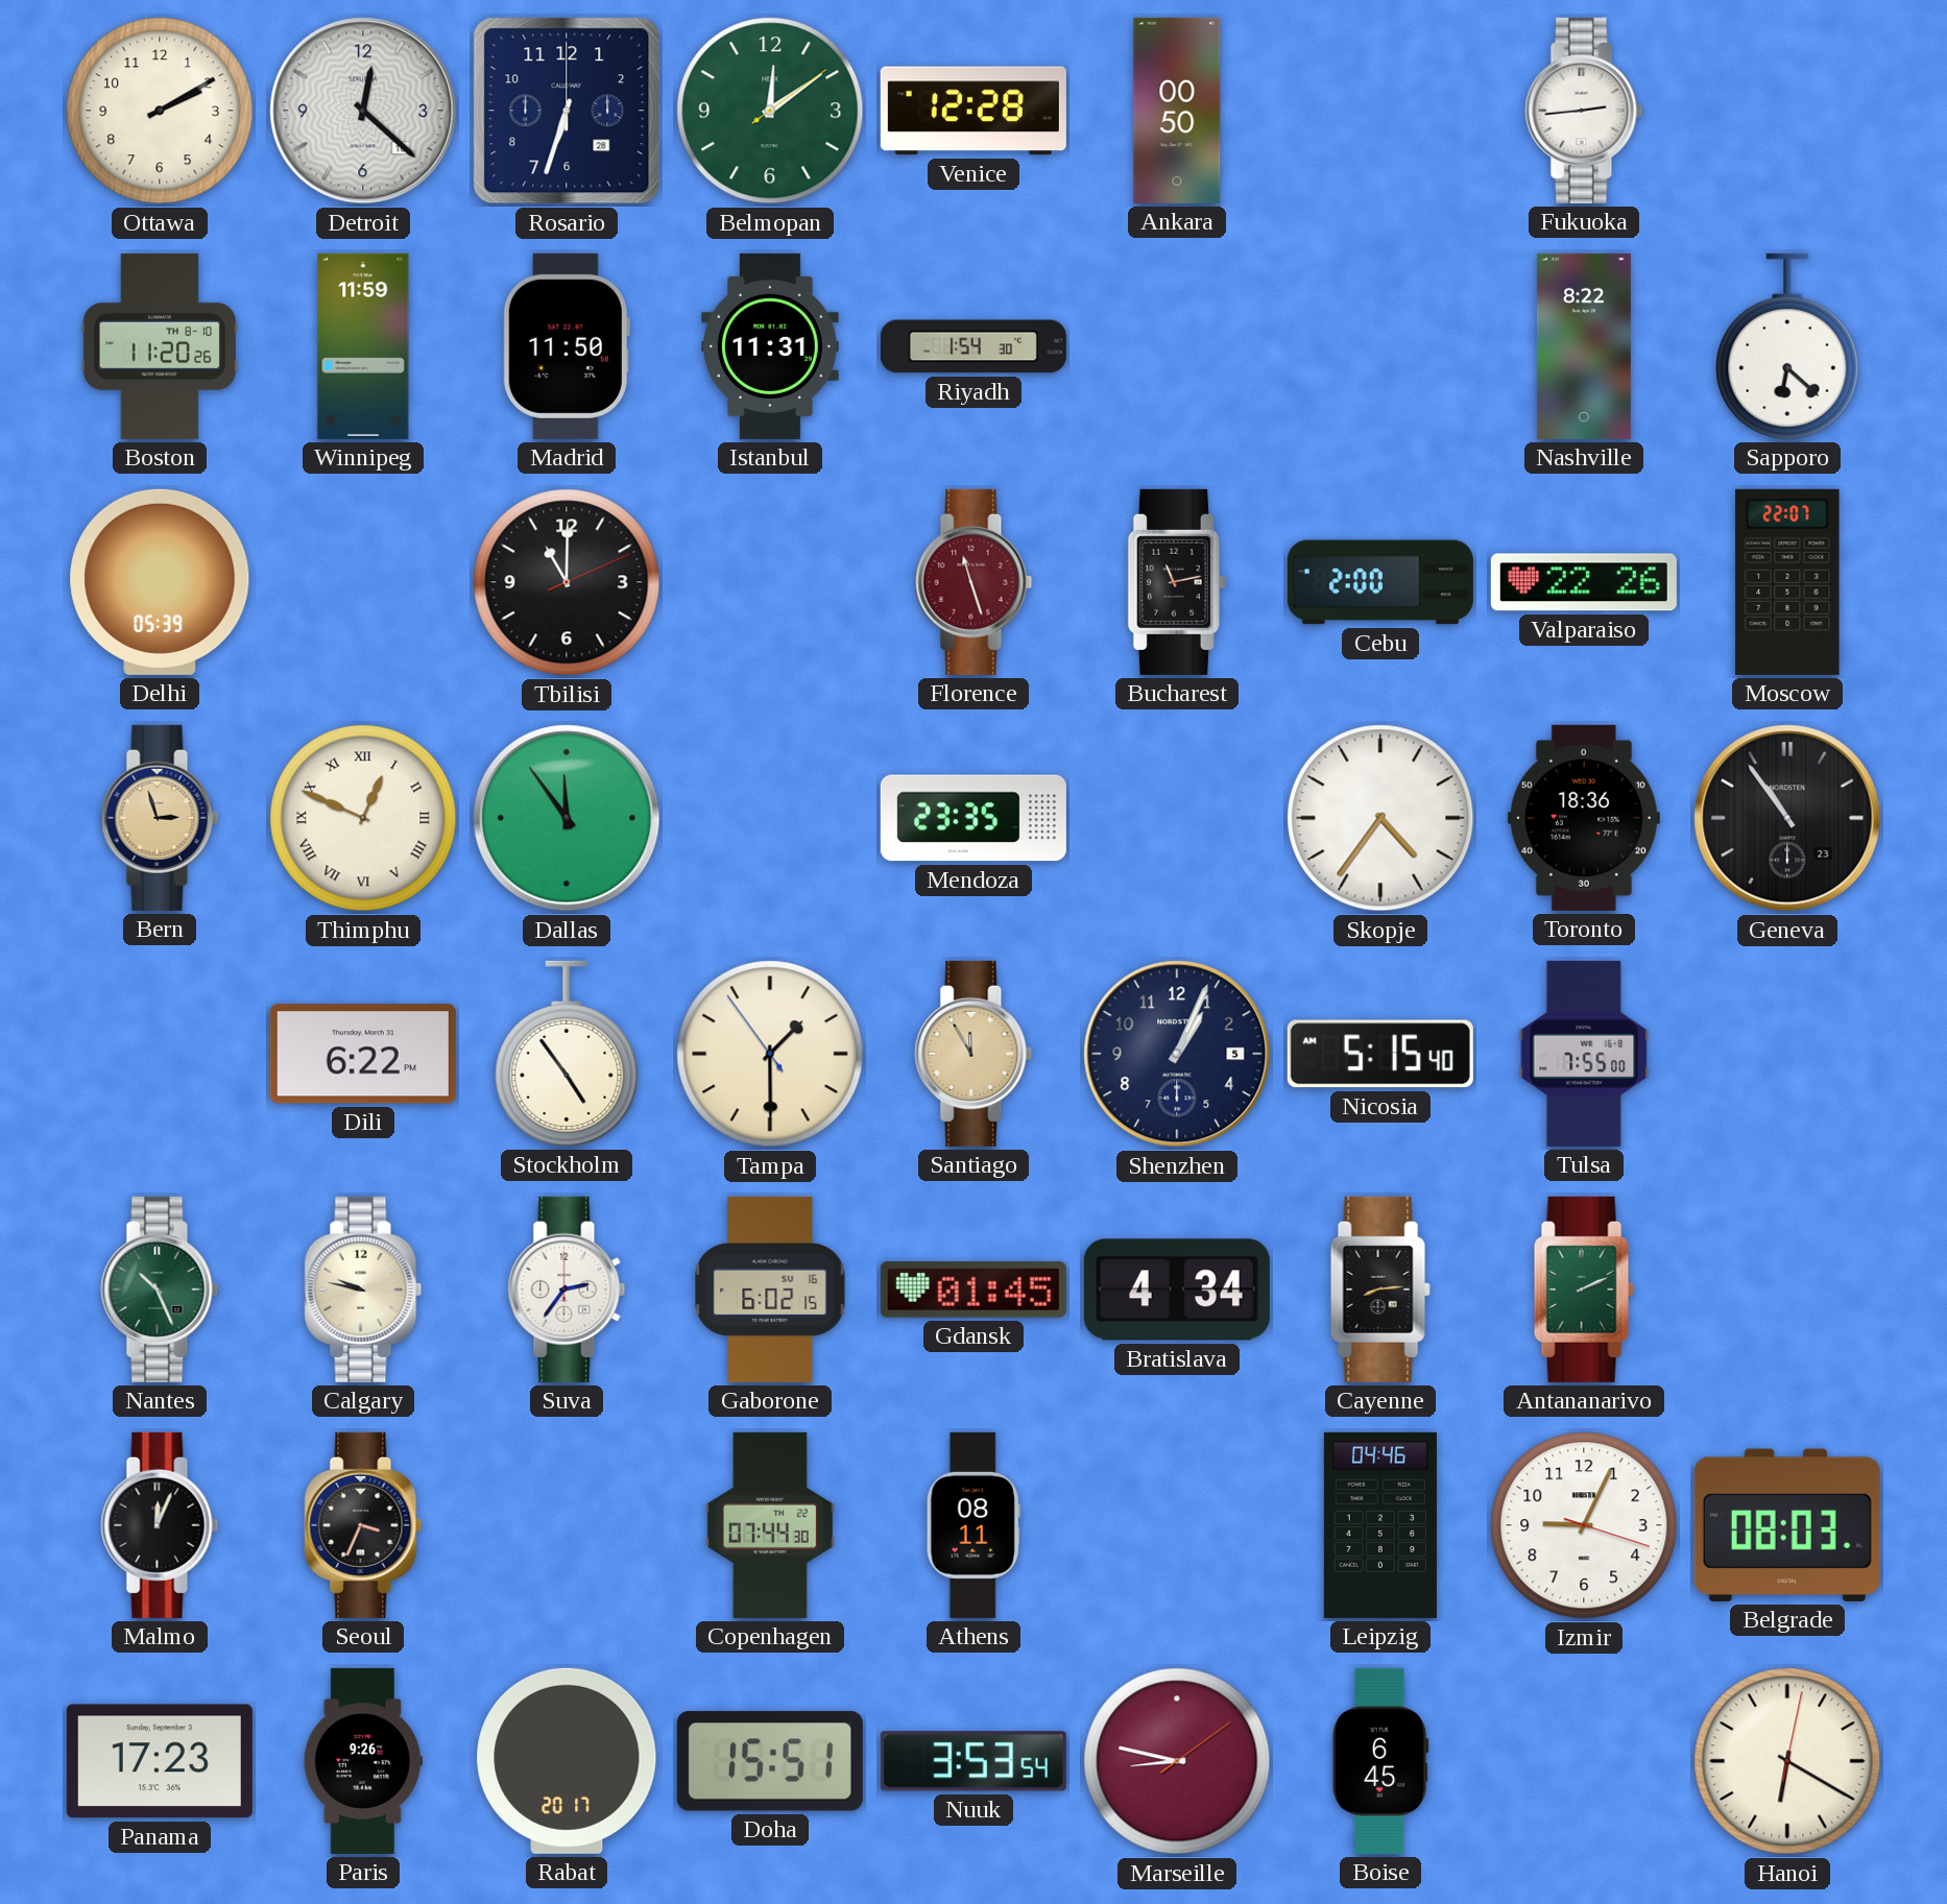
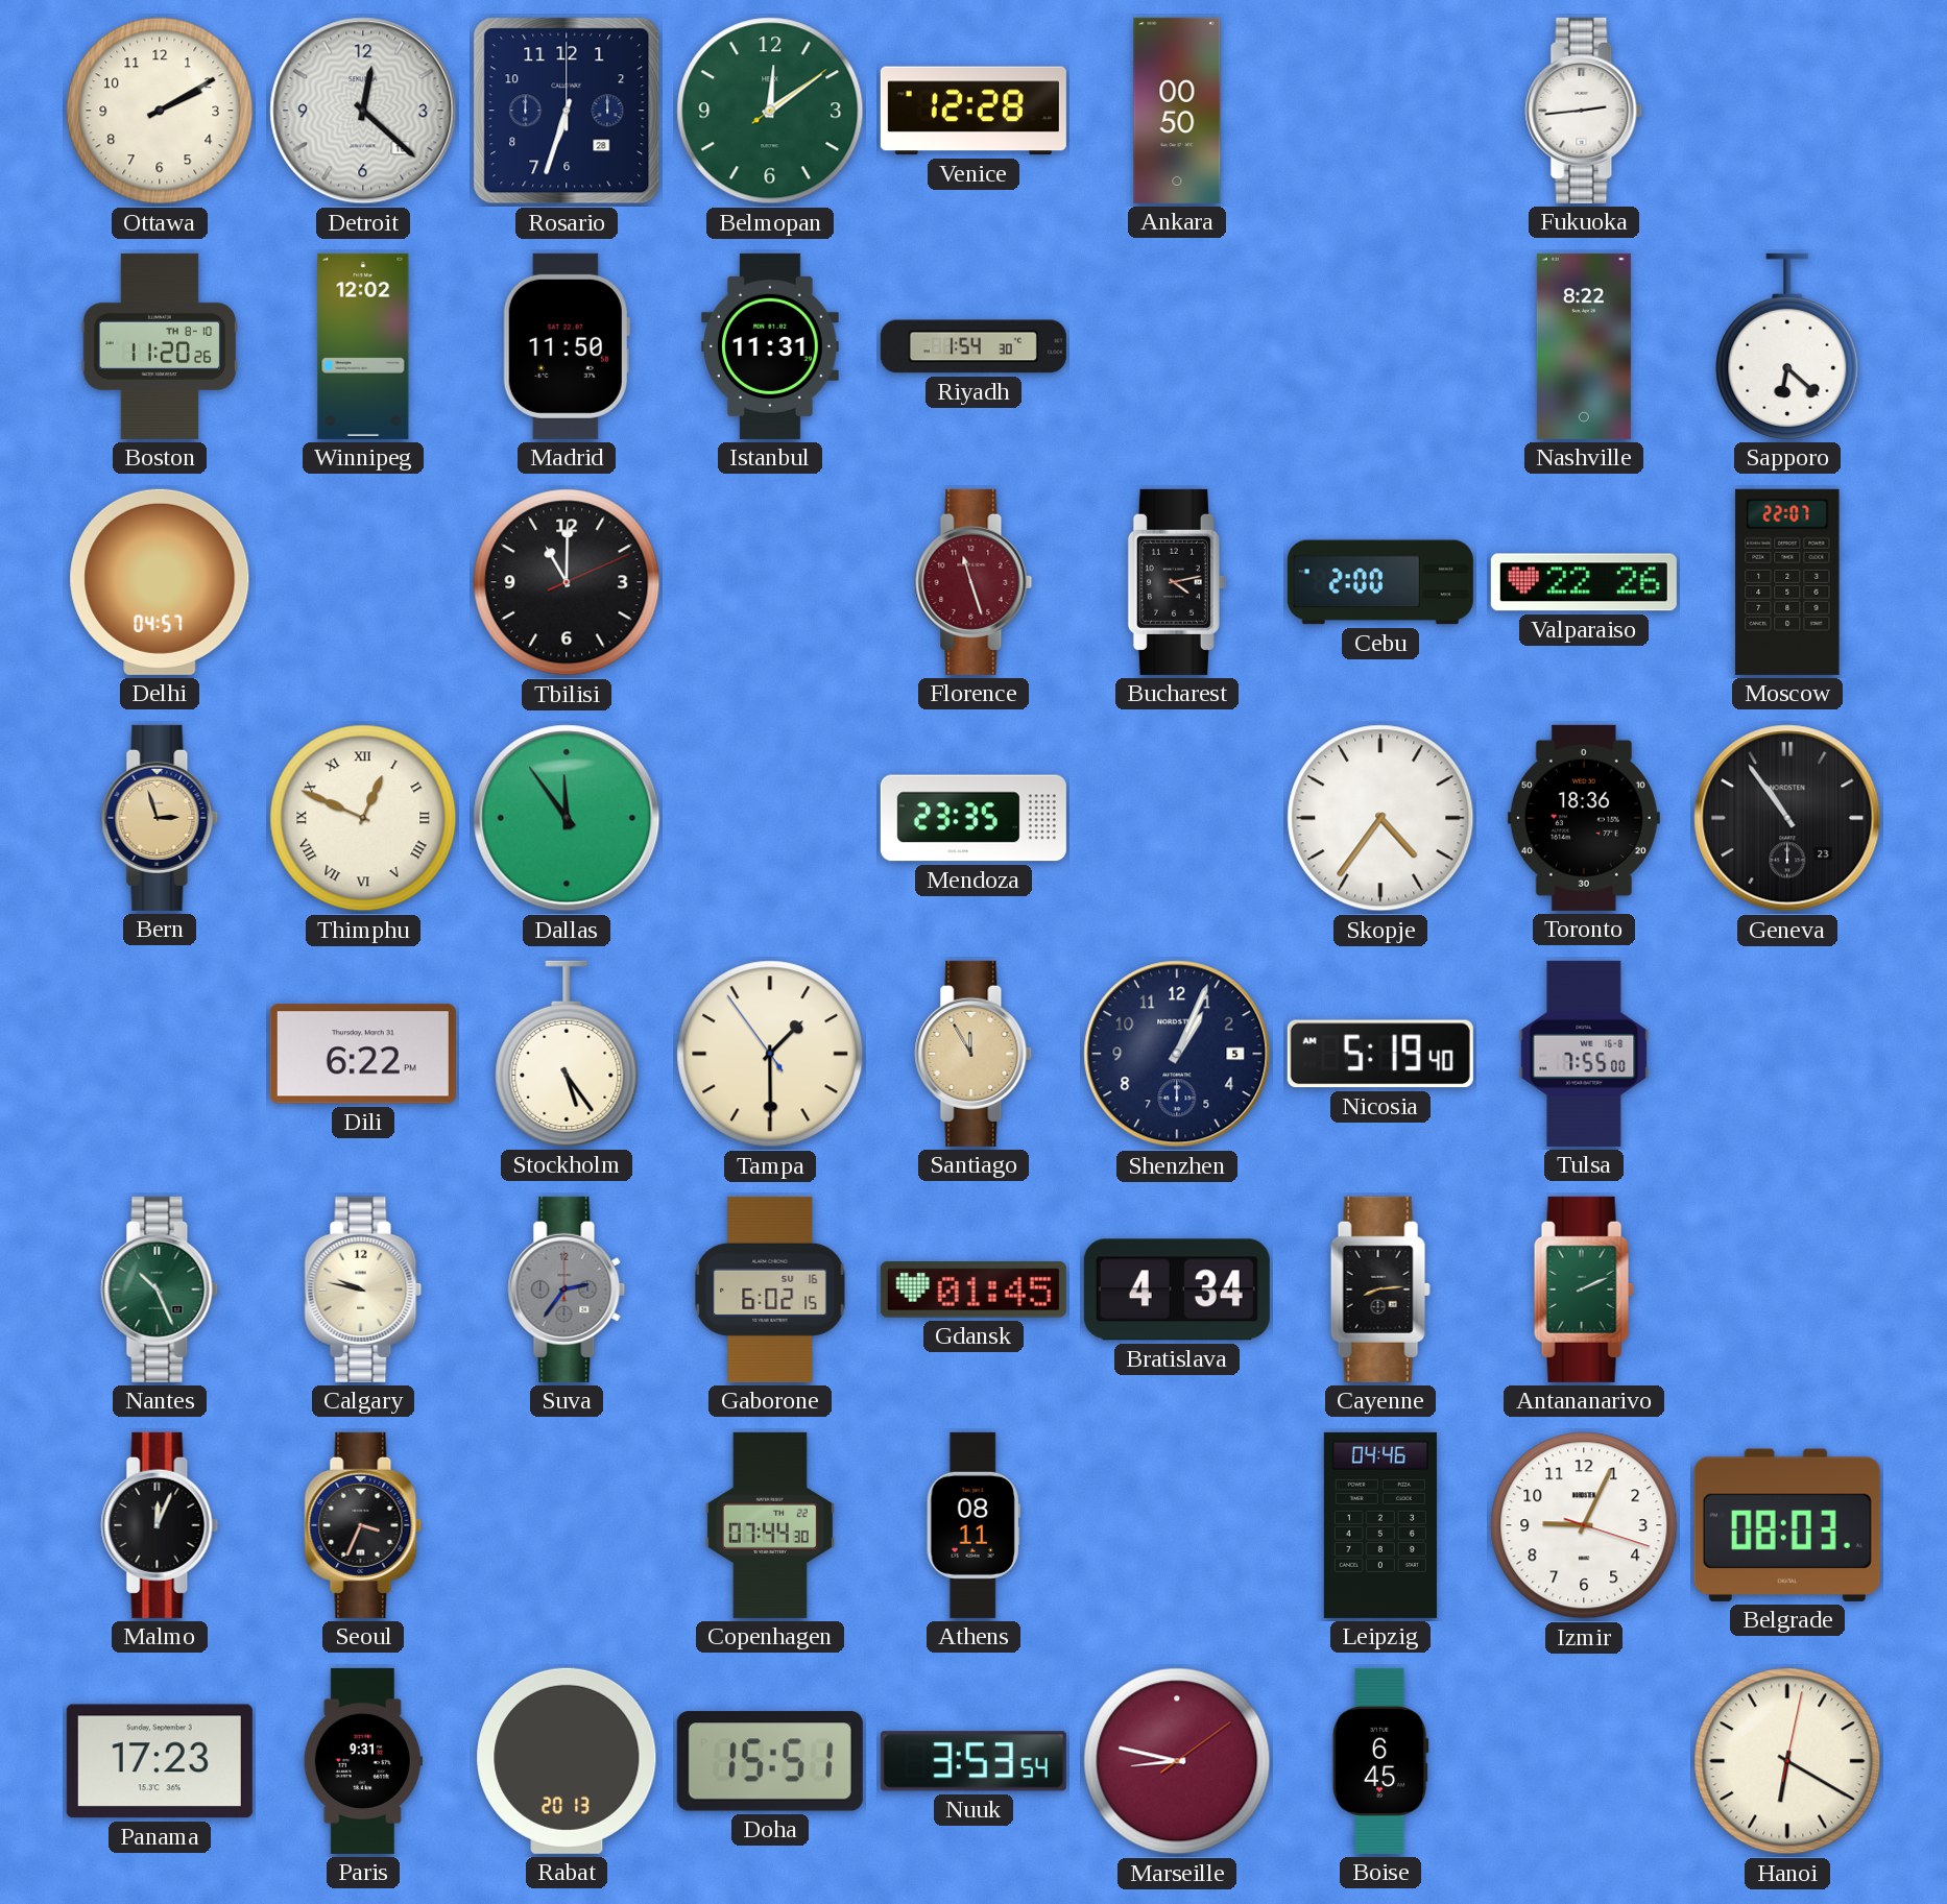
Winnipeg: 11:59 -> 12:02
Delhi: 05:39 -> 04:57
Bucharest: 11:13 -> 4:13
Stockholm: 4:54 -> 5:24
Nicosia: 5:15 -> 5:19
Suva dial: white -> grey
Paris: 9:26 -> 9:31
Rabat: 20:17 -> 20:13
